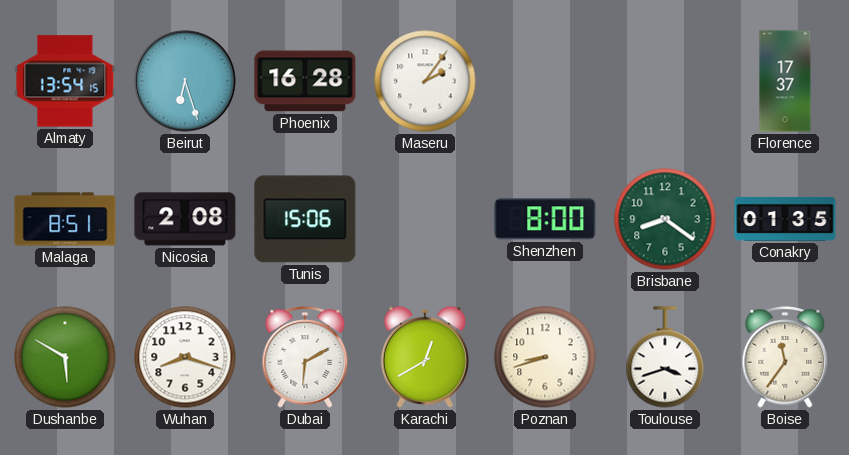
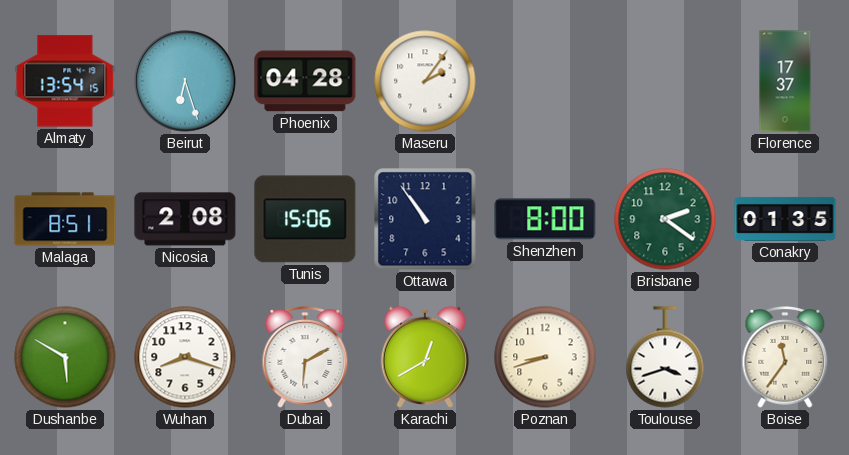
Phoenix: 16:28 -> 04:28
Ottawa: none -> 10:54
Brisbane: 8:21 -> 2:21
